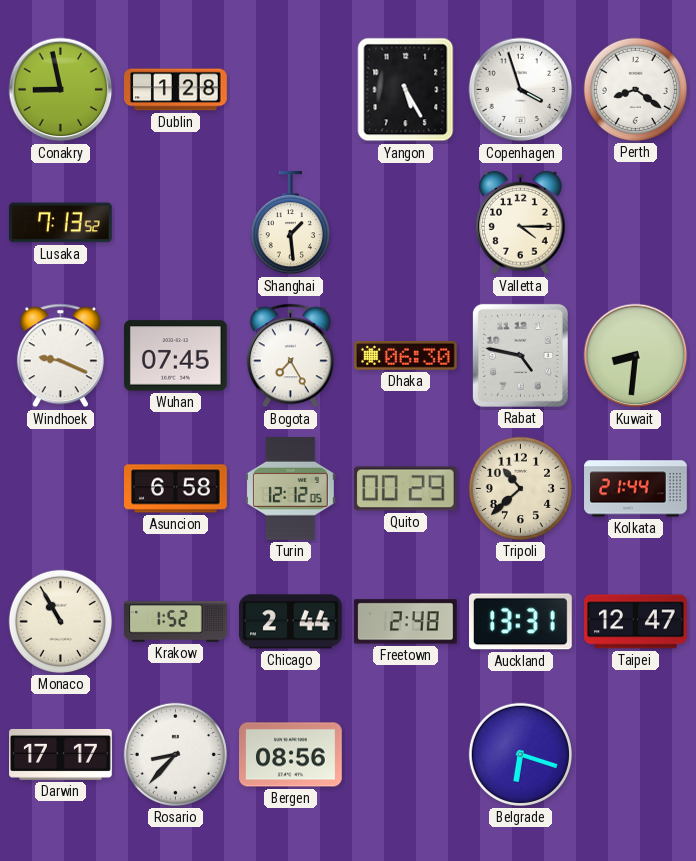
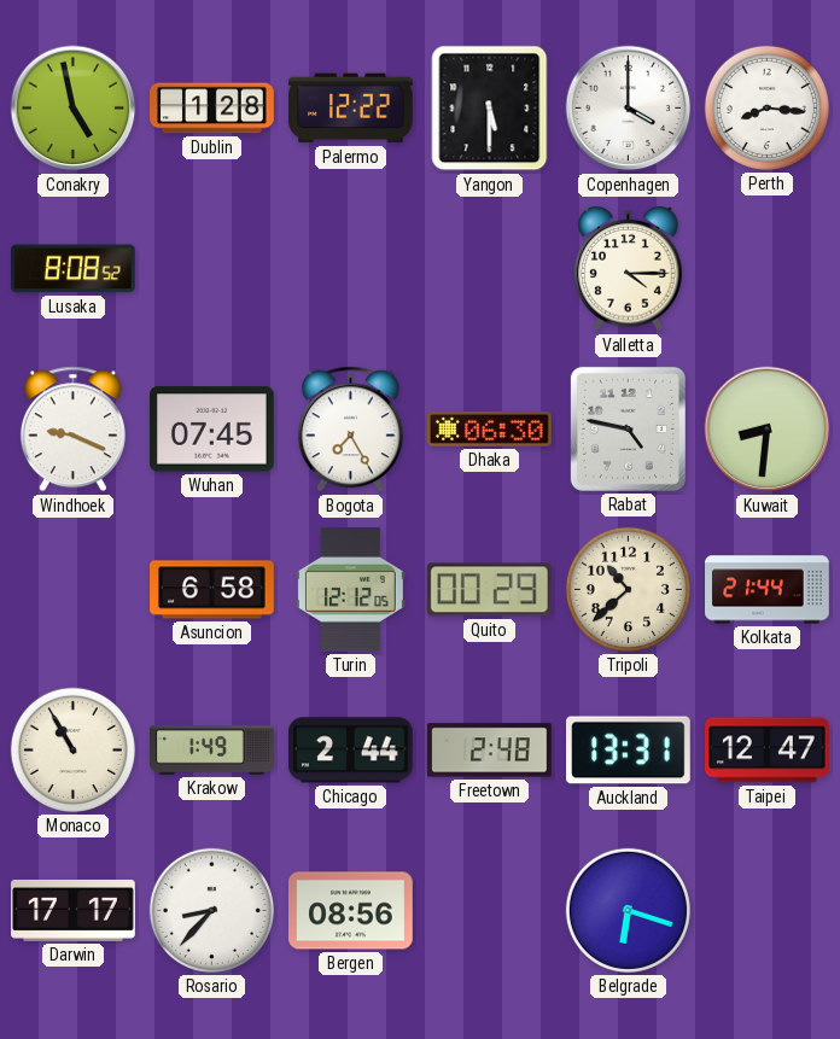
Conakry: 8:58 -> 4:58
Palermo: none -> 12:22
Yangon: 5:25 -> 5:30
Copenhagen: 3:57 -> 4:00
Perth: 8:21 -> 8:16
Lusaka: 7:13 -> 8:08
Shanghai: 1:29 -> none
Krakow: 1:52 -> 1:49
